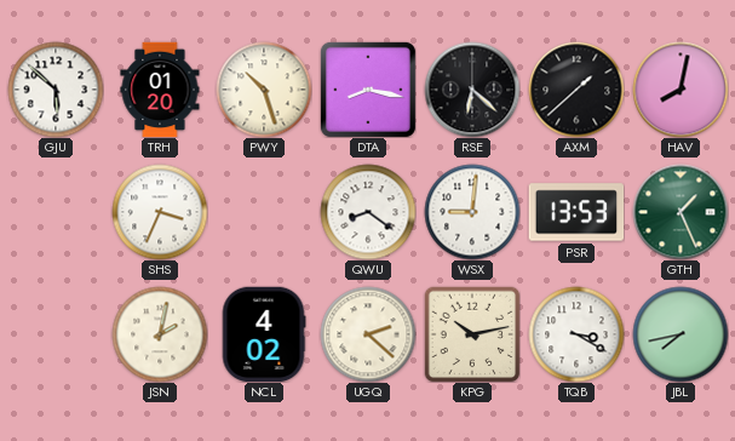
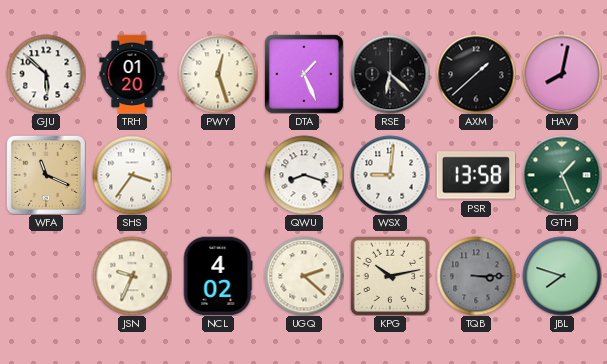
PWY: 10:27 -> 12:27
DTA: 8:17 -> 1:26
WFA: none -> 11:19
SHS: 3:34 -> 3:36
QWU: 8:21 -> 8:18
PSR: 13:53 -> 13:58
JSN: 2:02 -> 9:34
TQB: 3:20 -> 3:15
TQB dial: white -> grey
JBL: 7:43 -> 7:48
